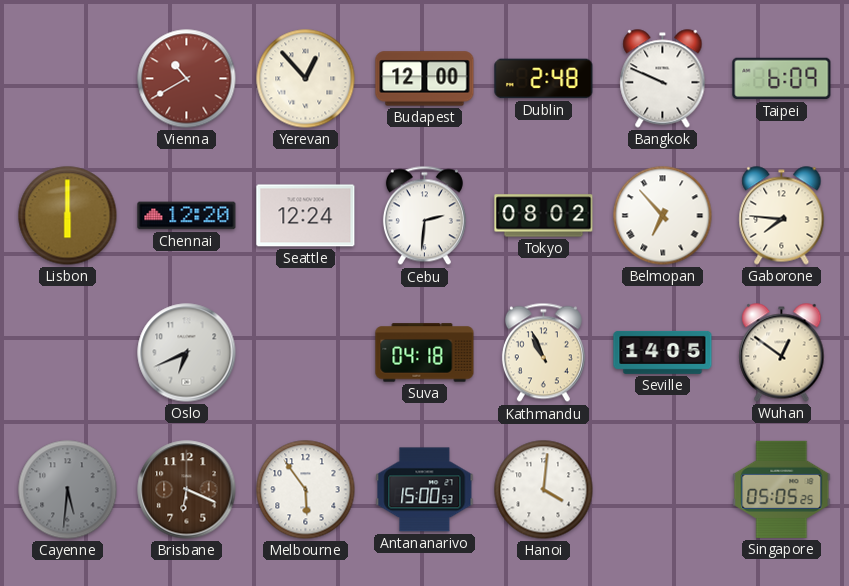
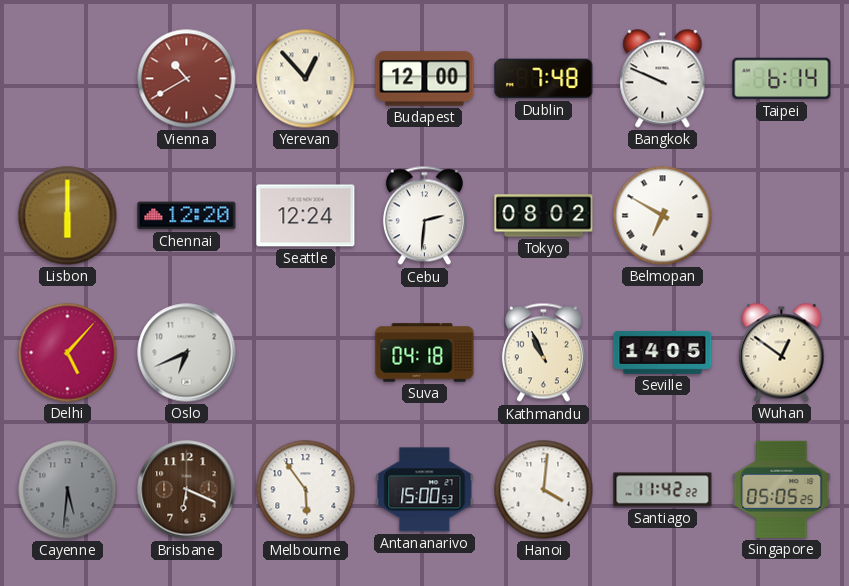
Dublin: 2:48 -> 7:48
Taipei: 6:09 -> 6:14
Belmopan: 6:53 -> 6:50
Gaborone: 7:46 -> none
Delhi: none -> 5:07
Santiago: none -> 11:42
